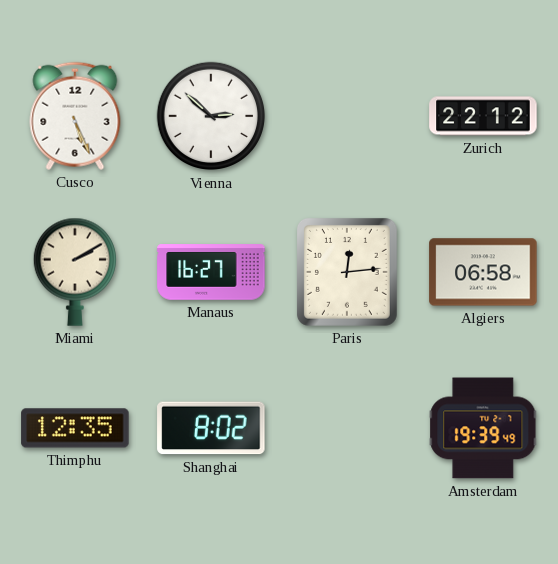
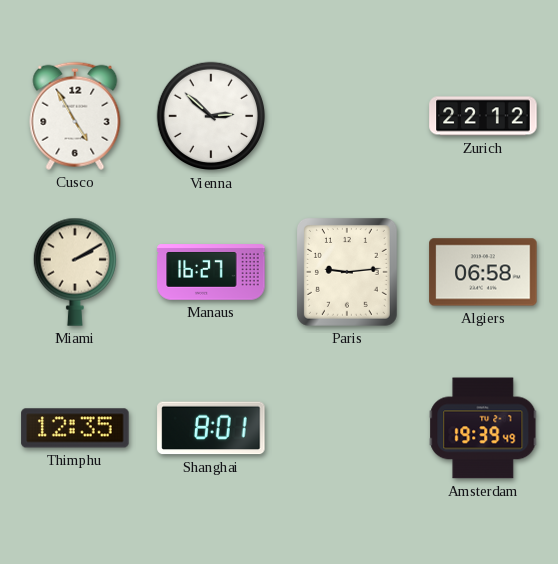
Cusco: 5:26 -> 4:55
Paris: 12:14 -> 9:14
Shanghai: 8:02 -> 8:01
